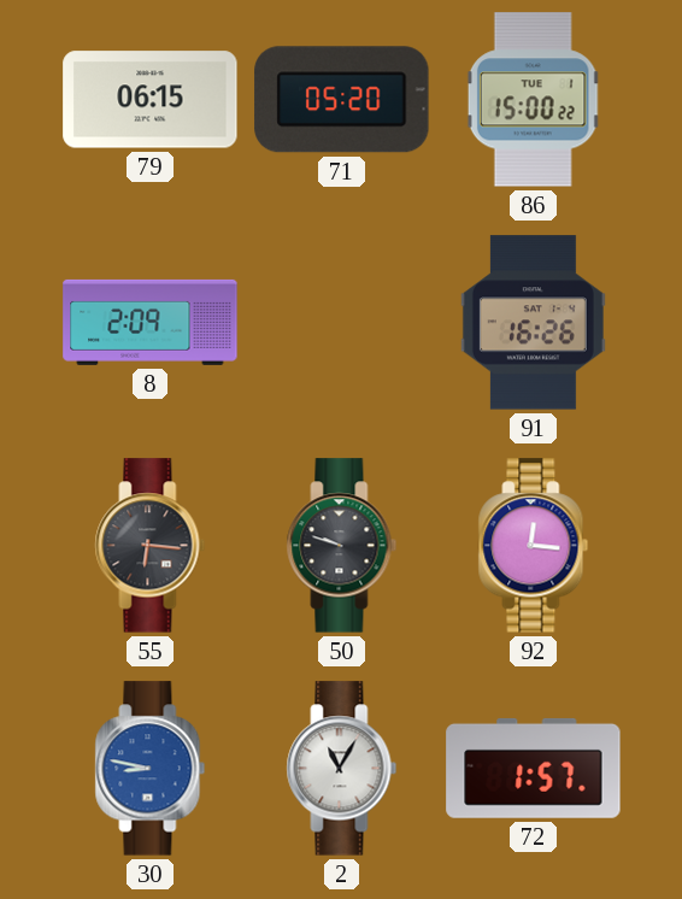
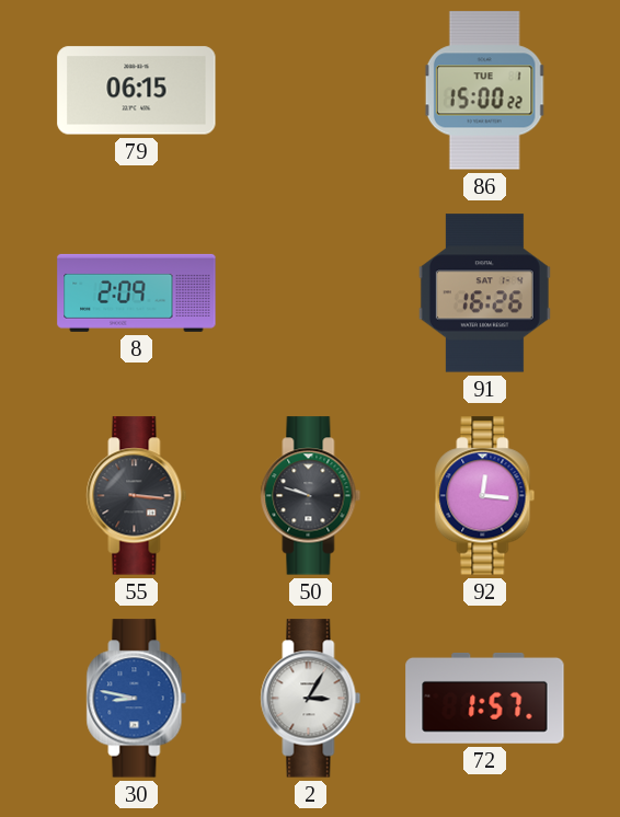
71: 05:20 -> none
55: 6:16 -> 3:16
2: 11:05 -> 3:05
